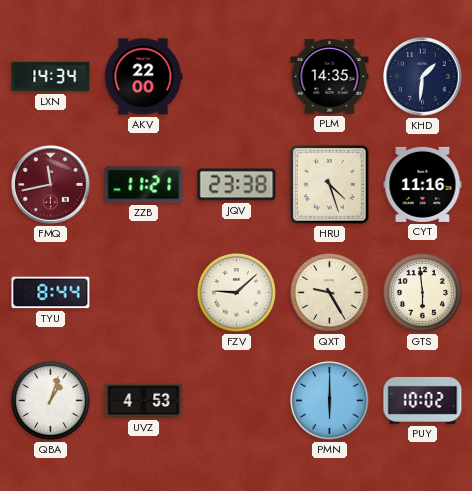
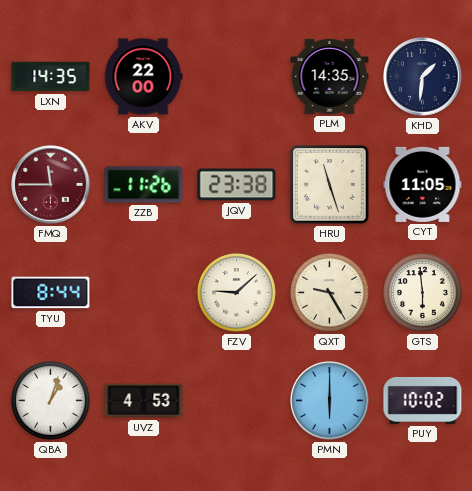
LXN: 14:34 -> 14:35
FMQ: 11:43 -> 11:45
ZZB: 11:21 -> 11:26
HRU: 4:27 -> 11:27
CYT: 11:16 -> 11:05
